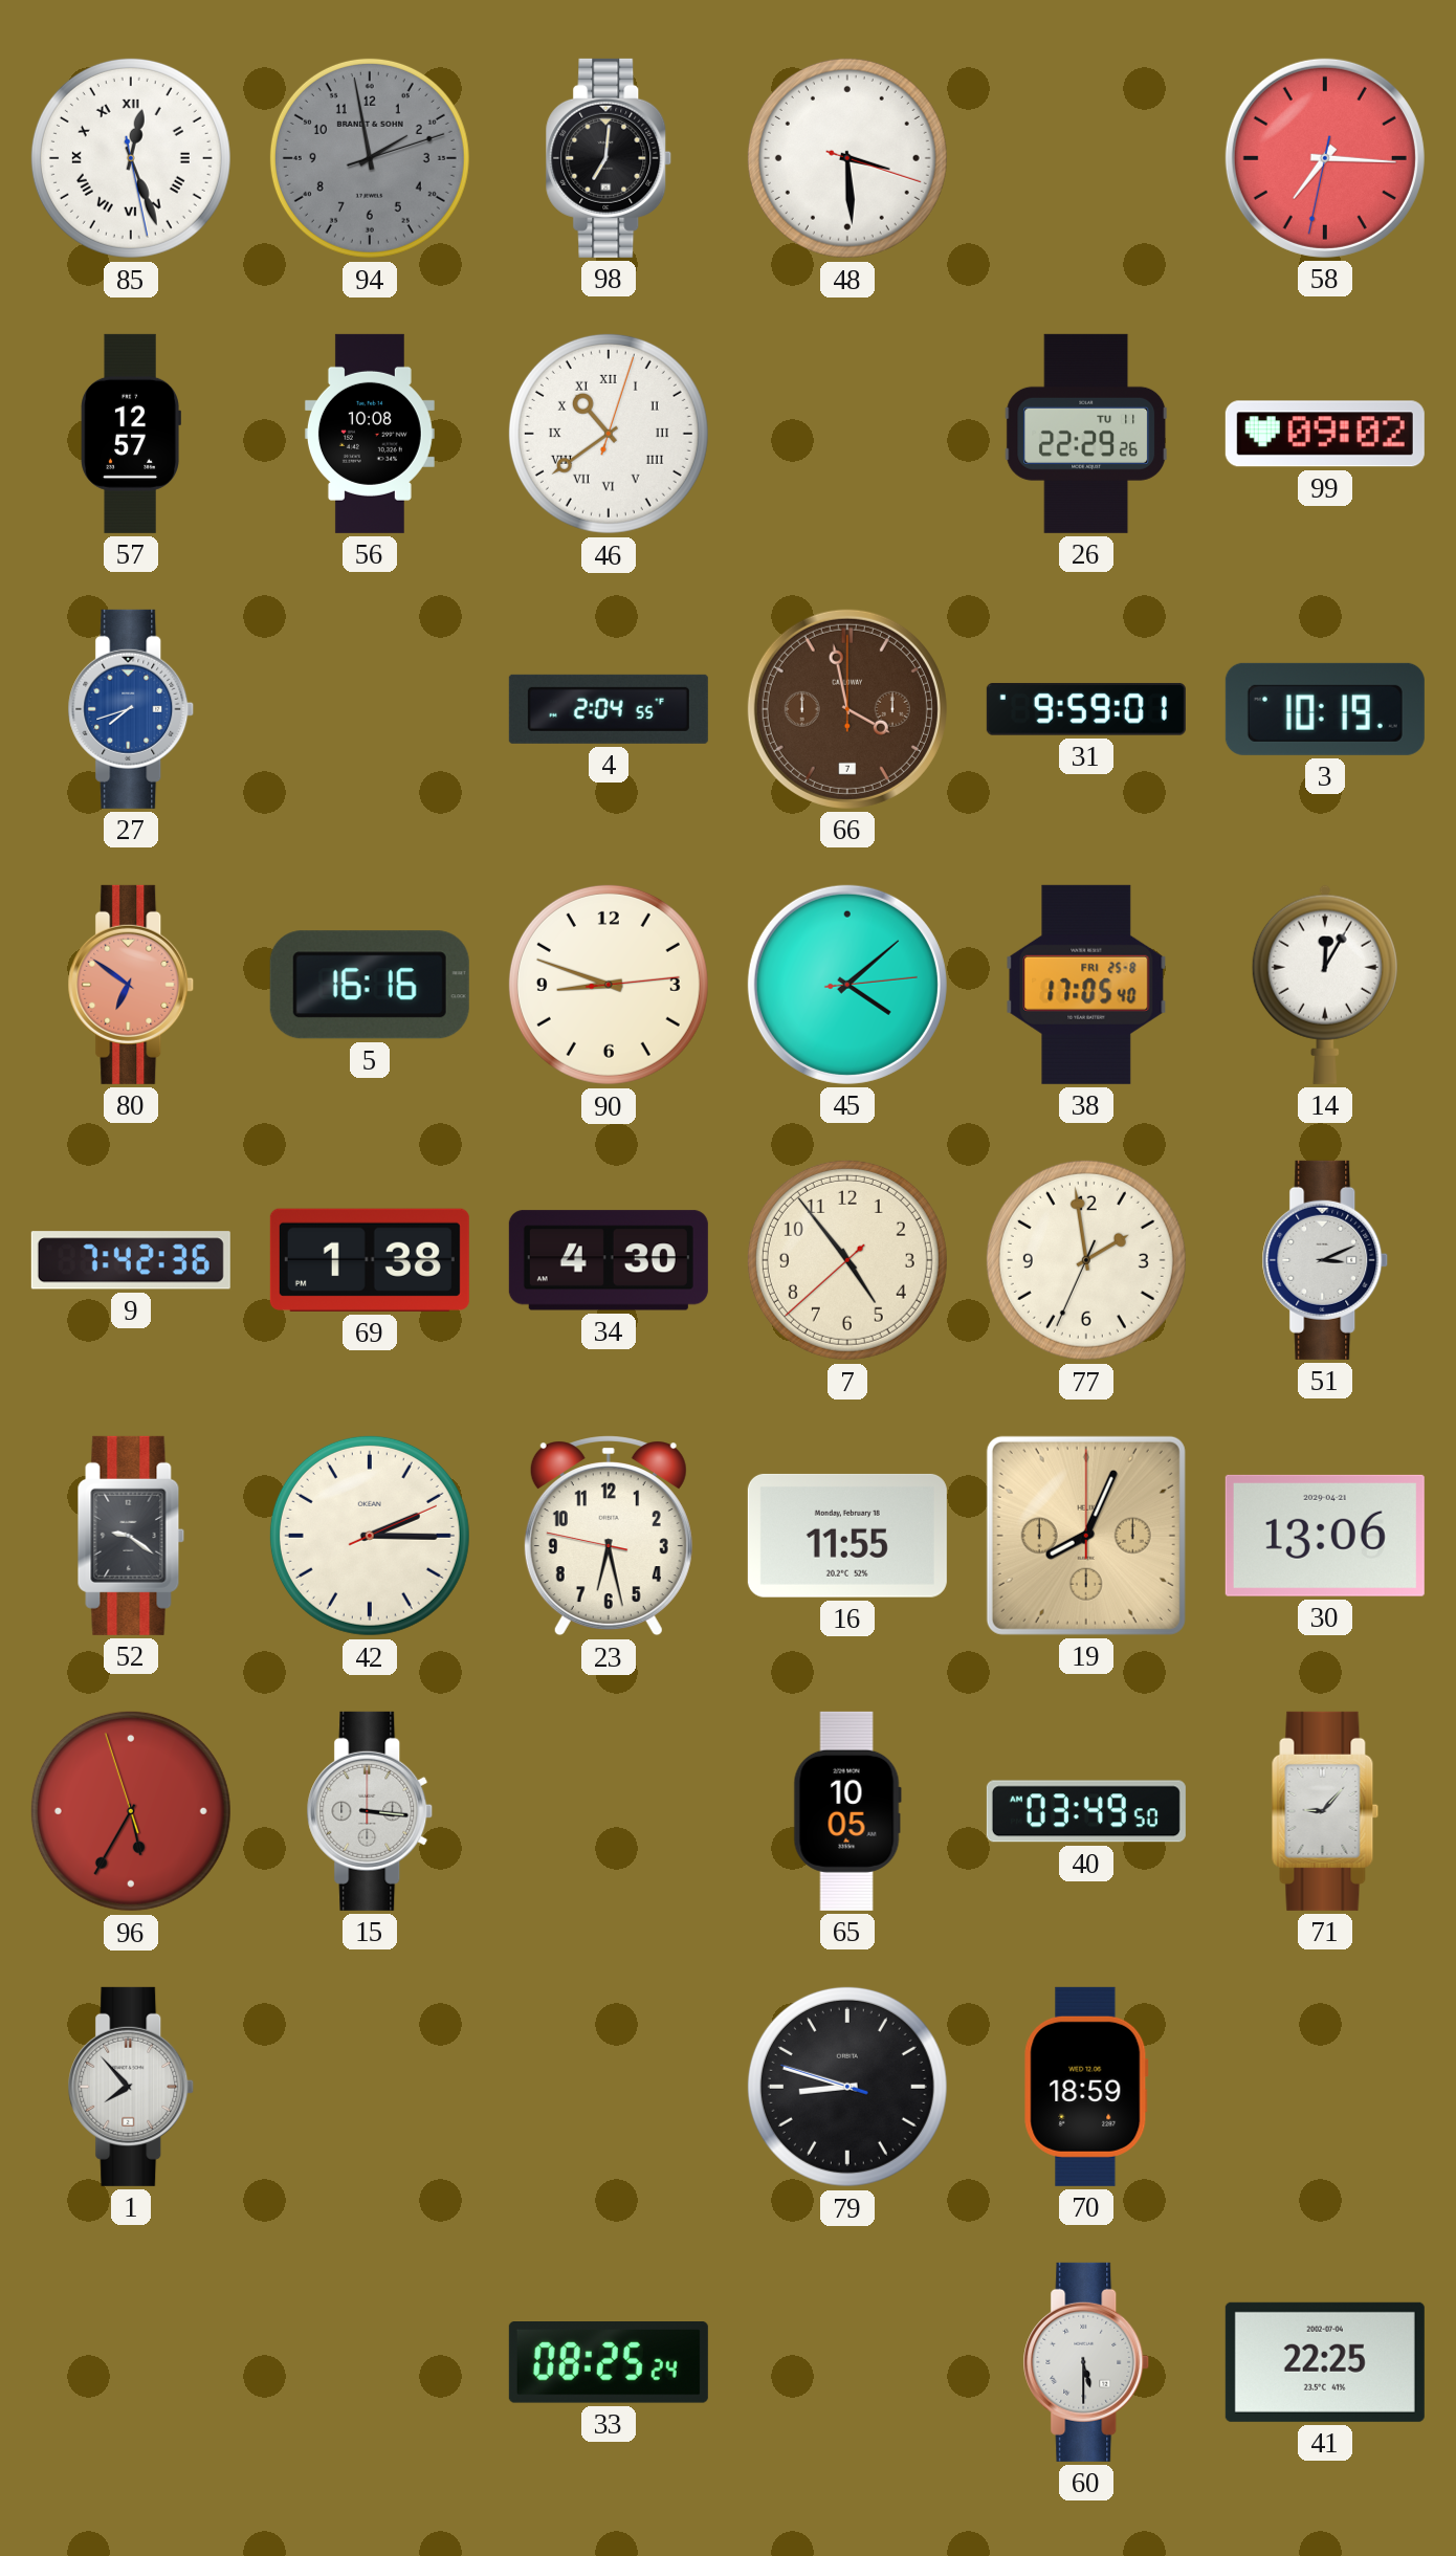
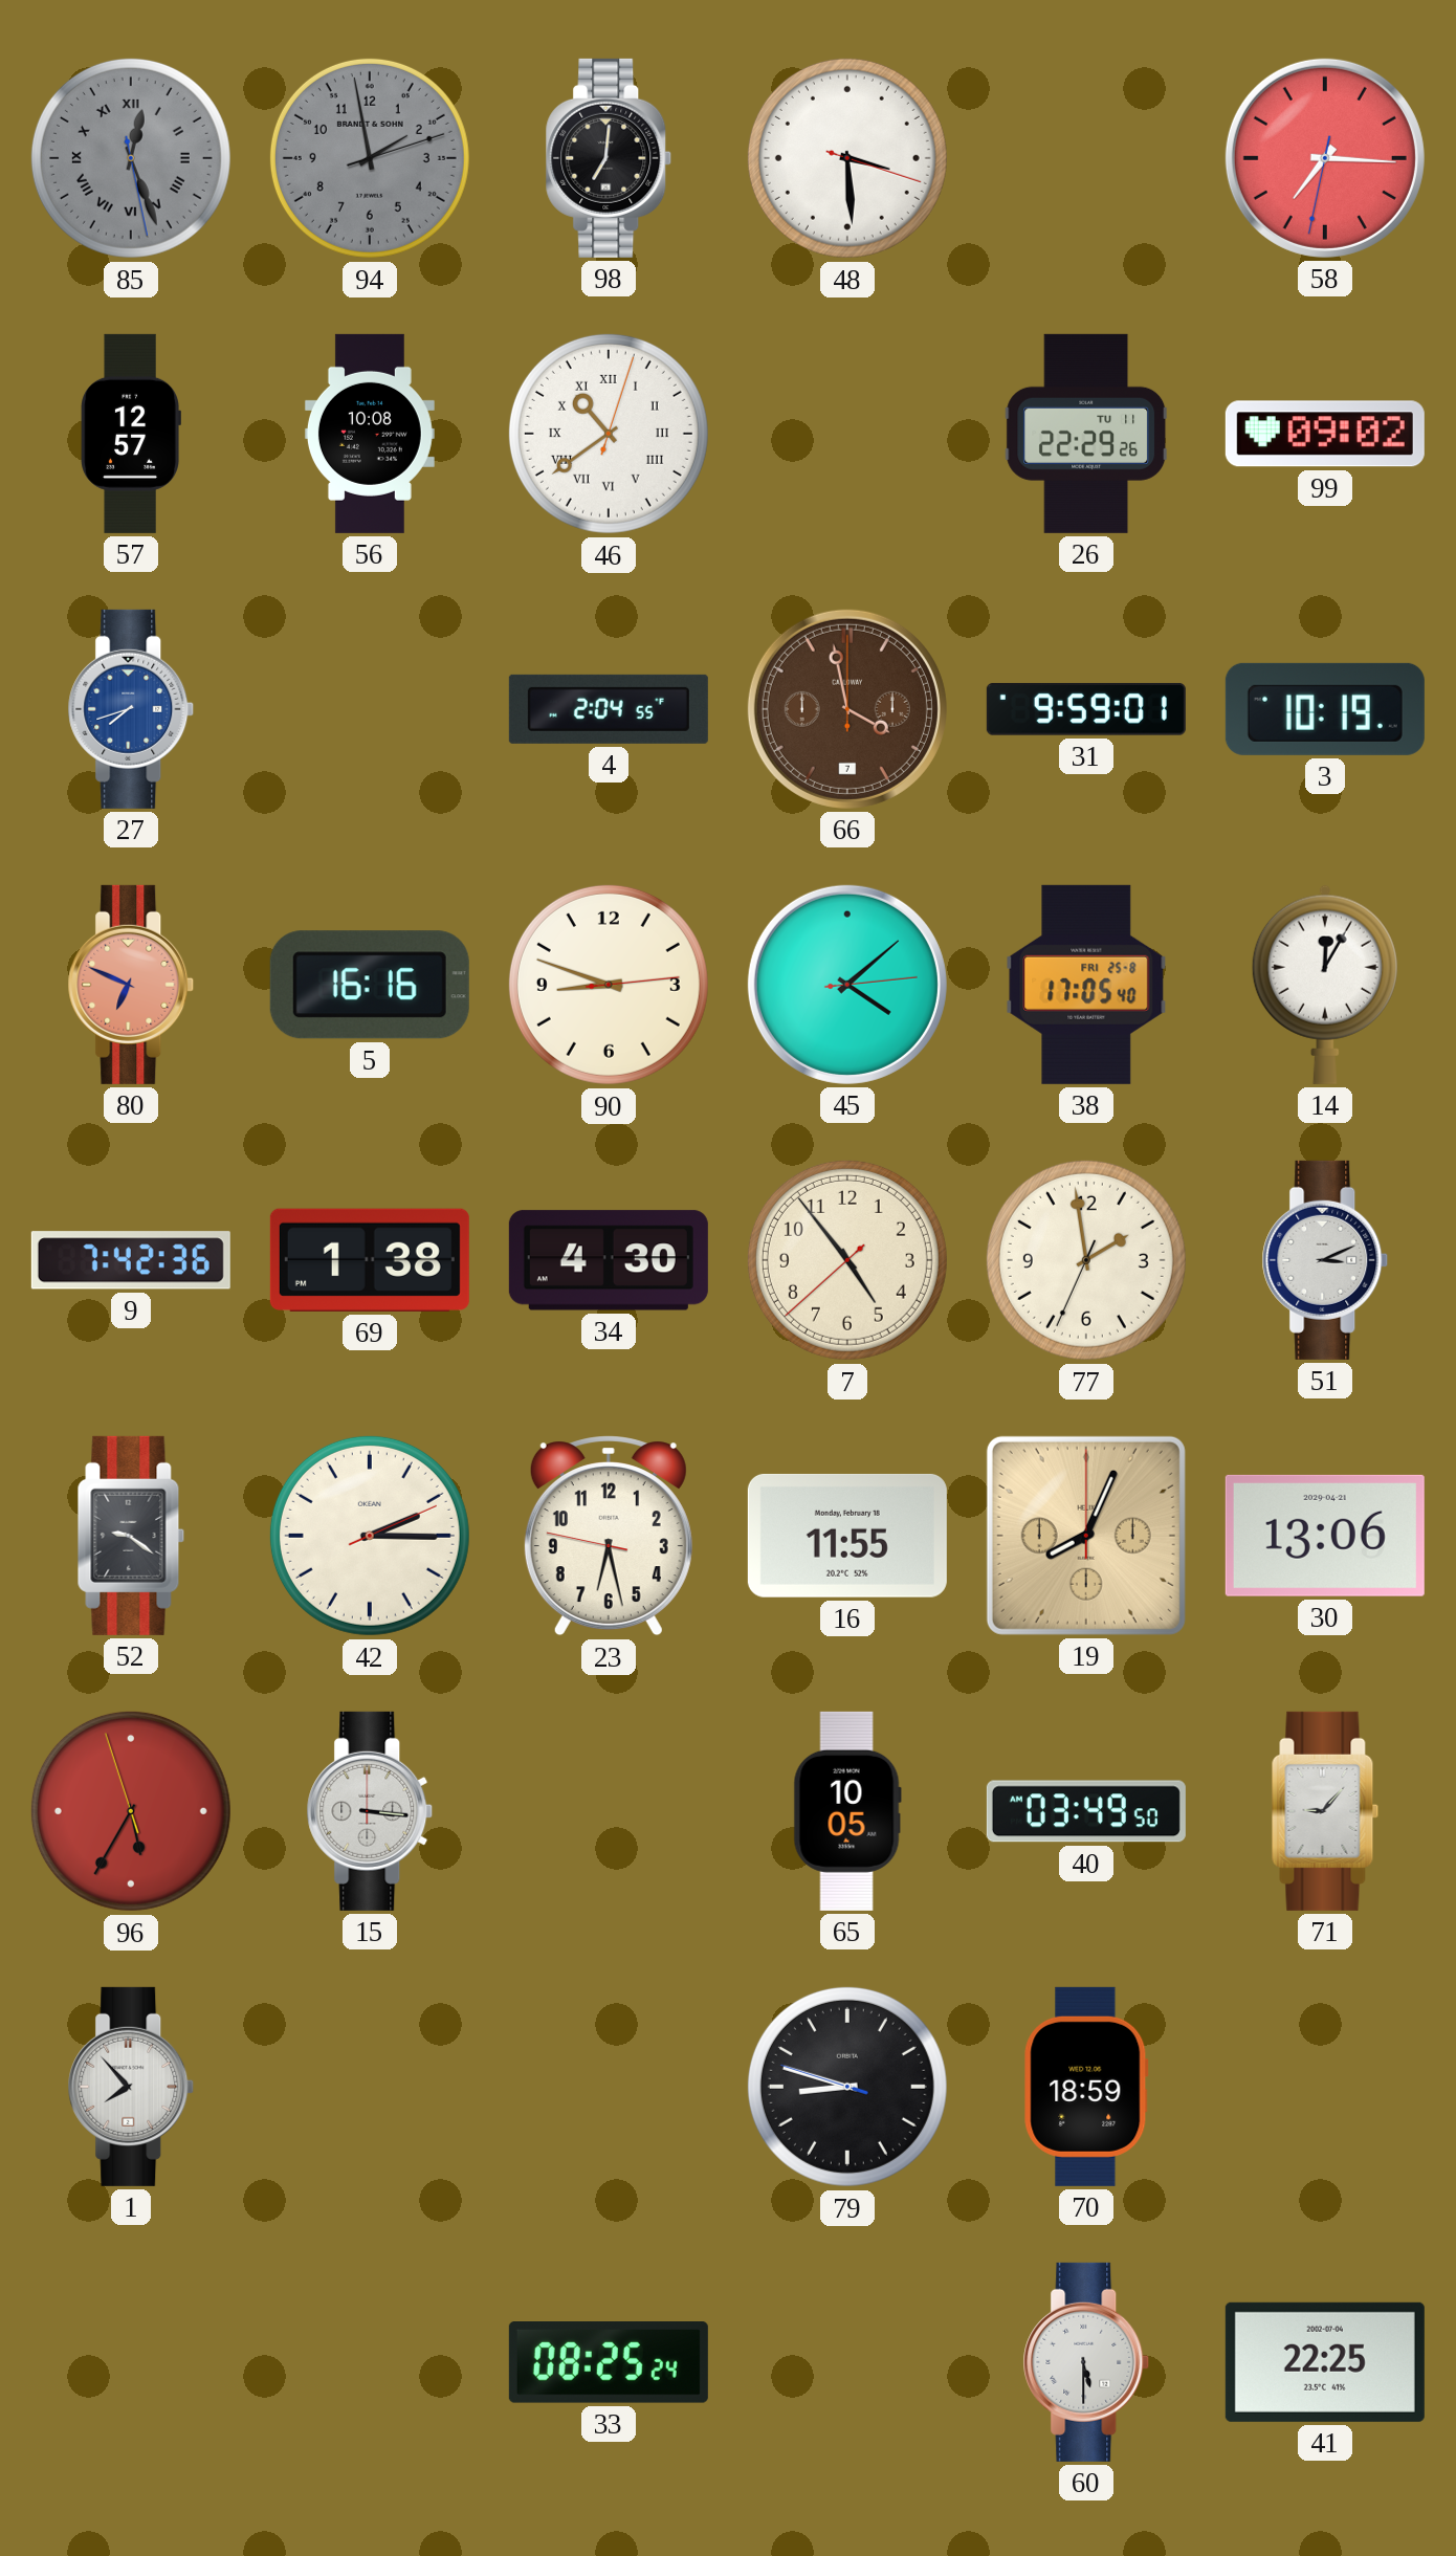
85 dial: white -> grey
80: 6:51 -> 6:49
